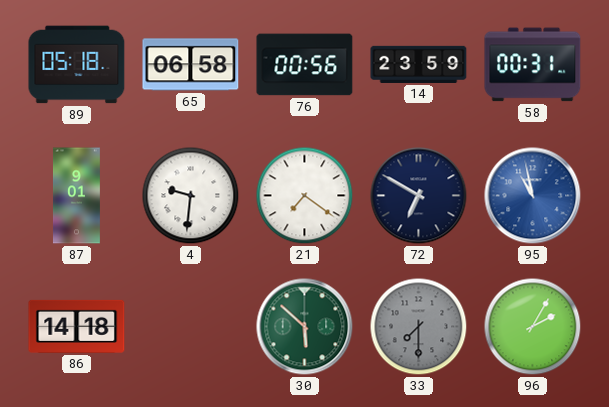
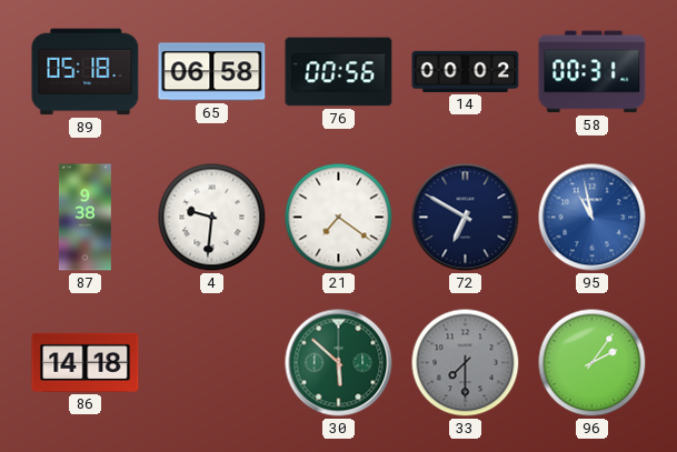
14: 23:59 -> 00:02
87: 9:01 -> 9:38
96: 2:05 -> 2:06
